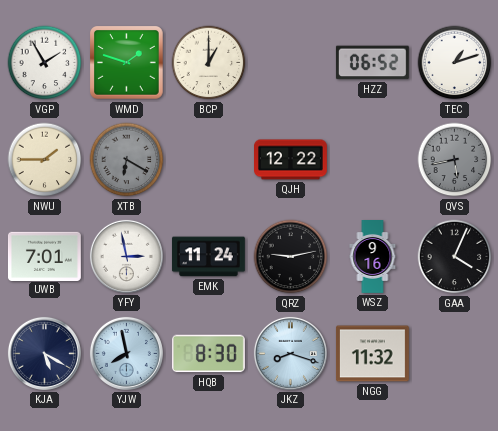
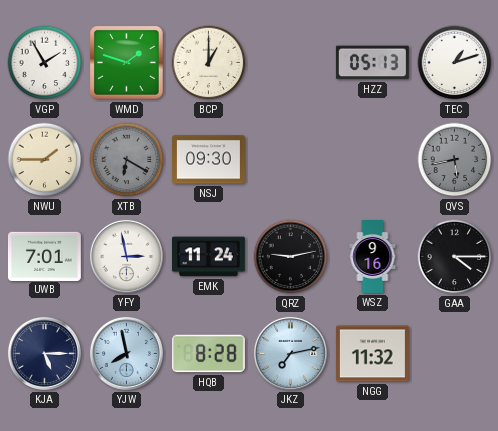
HZZ: 06:52 -> 05:13
NSJ: none -> 09:30
QJH: 12:22 -> none
GAA: 4:04 -> 4:15
KJA: 5:20 -> 5:15
HQB: 8:30 -> 8:28
JKZ: 8:18 -> 7:13
